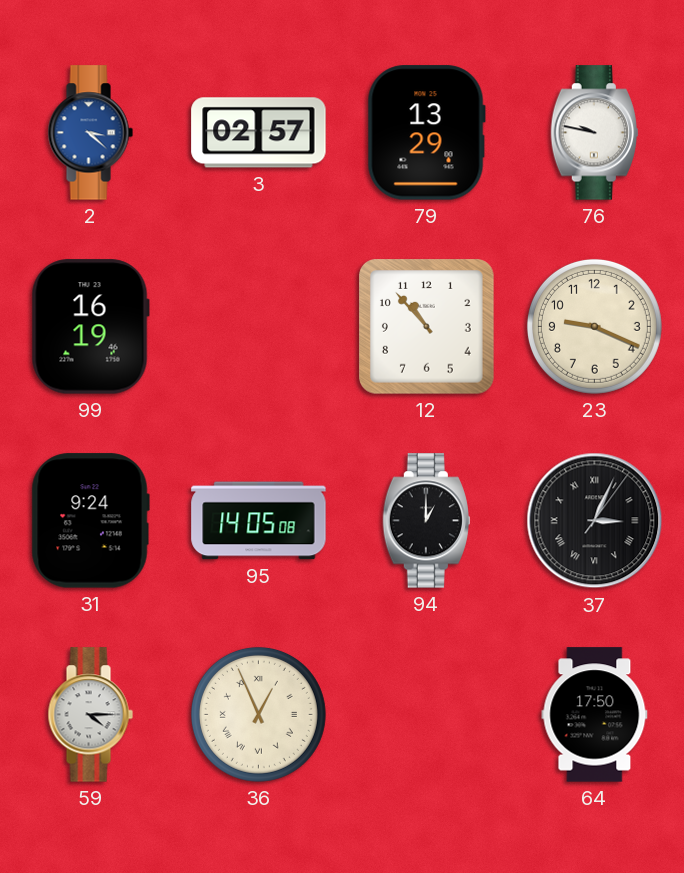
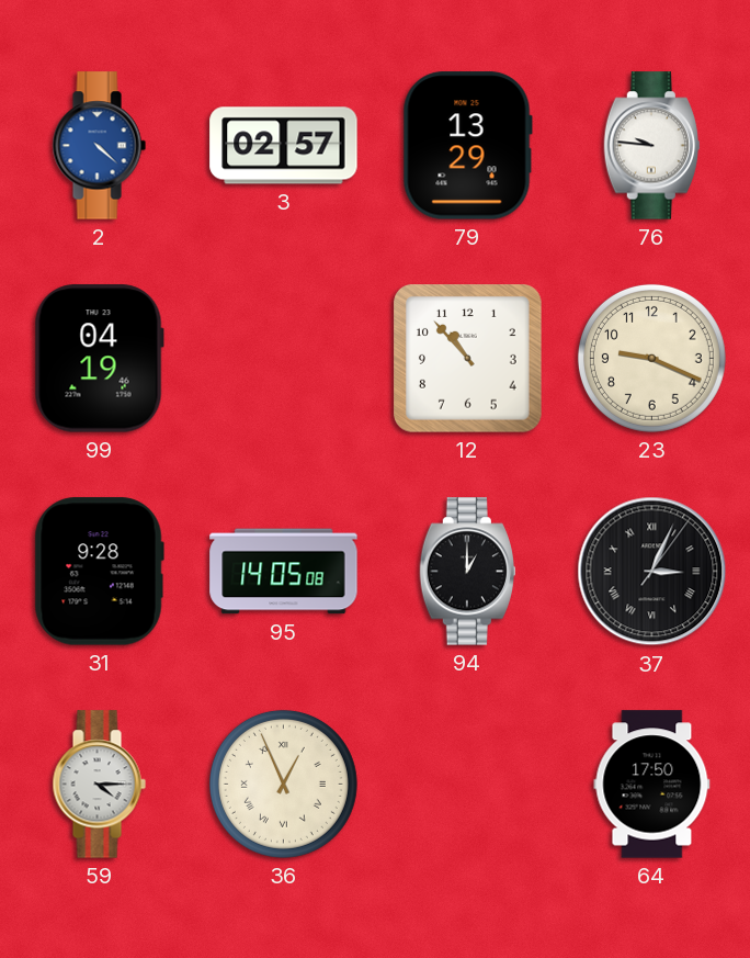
2: 3:22 -> 4:22
76: 9:47 -> 9:46
99: 16:19 -> 04:19
31: 9:24 -> 9:28
